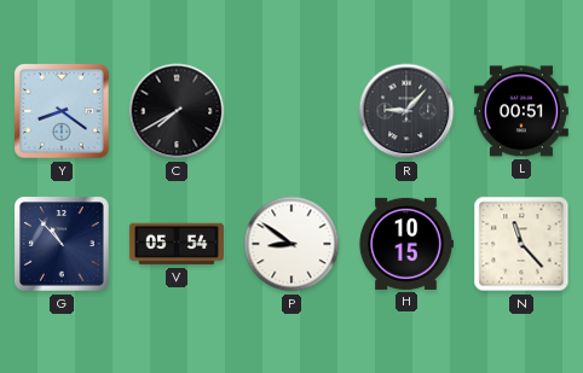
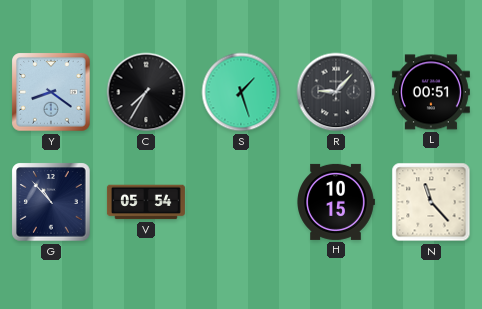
C: 7:40 -> 7:35
S: none -> 1:27
P: 8:51 -> none
